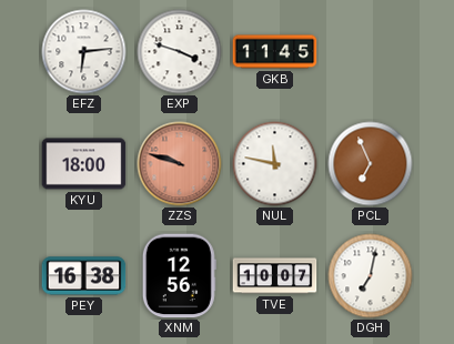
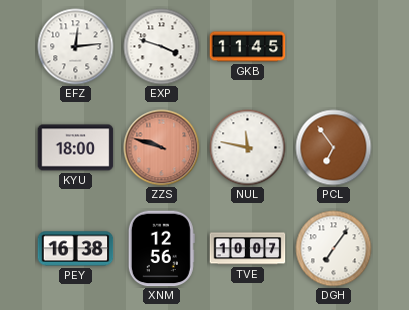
EFZ: 6:14 -> 12:14
PCL: 6:56 -> 6:54
DGH: 7:02 -> 7:06
